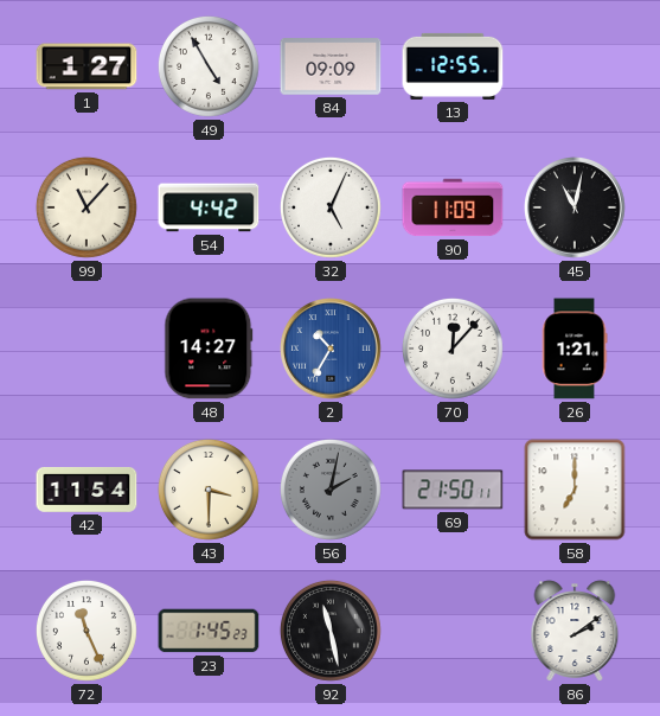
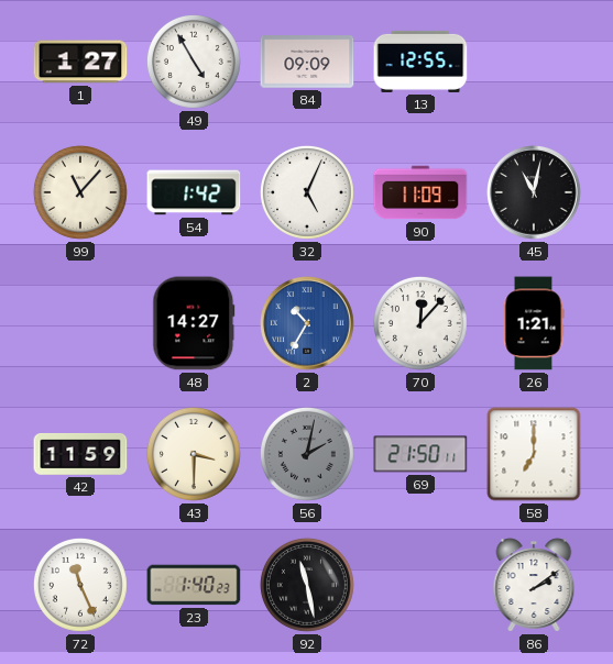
54: 4:42 -> 1:42
42: 11:54 -> 11:59
23: 1:45 -> 1:40
